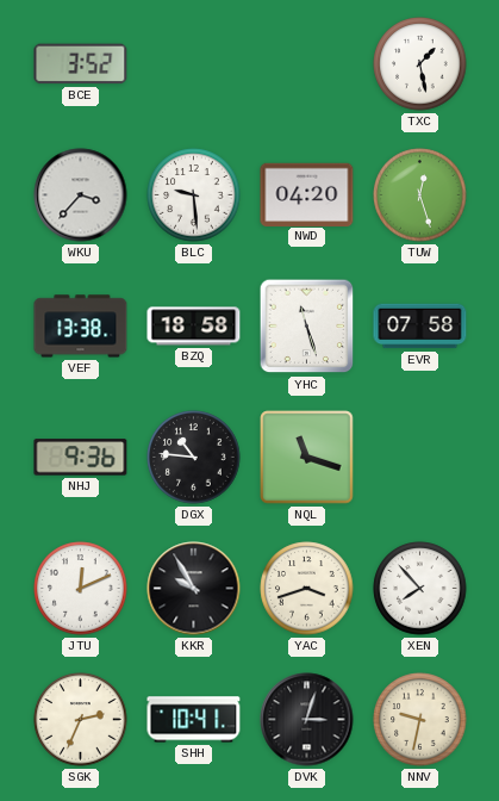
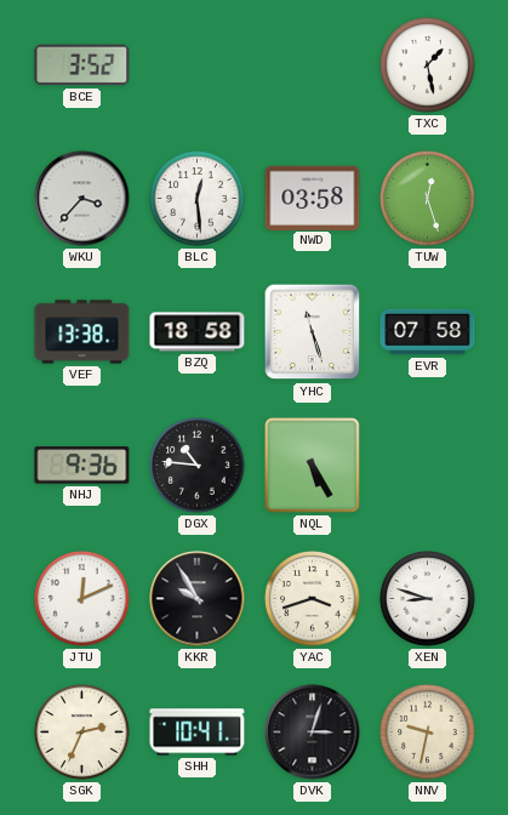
BLC: 9:29 -> 12:29
NWD: 04:20 -> 03:58
NQL: 11:18 -> 5:25
XEN: 7:53 -> 8:48
